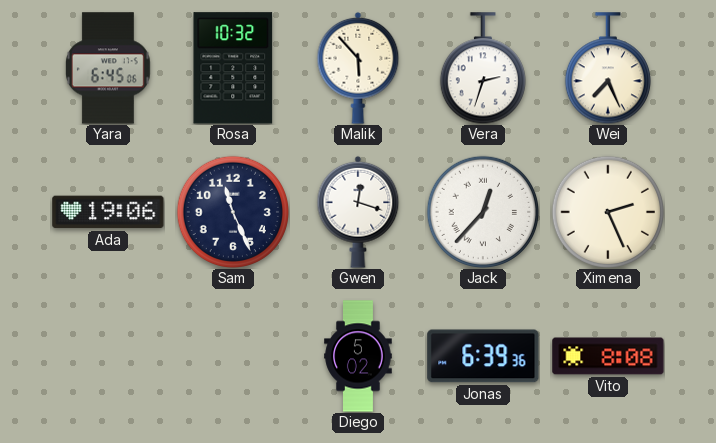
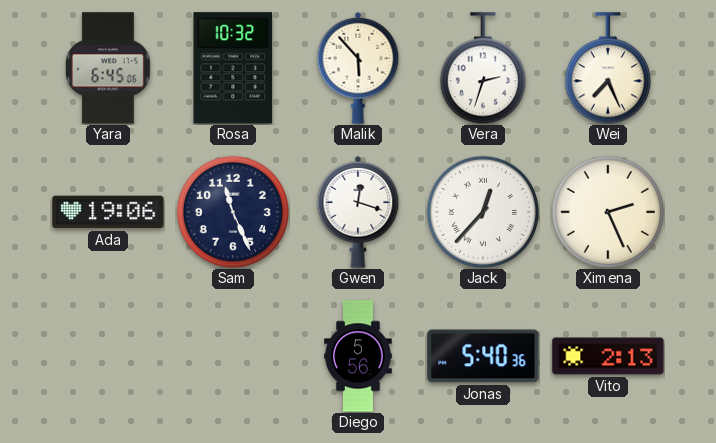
Diego: 5:02 -> 5:56
Jonas: 6:39 -> 5:40
Vito: 8:08 -> 2:13
